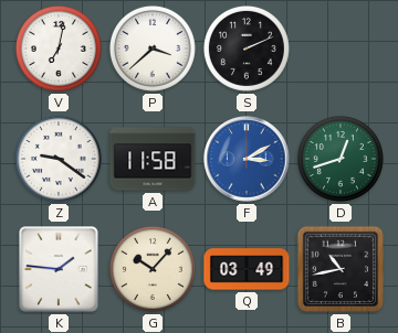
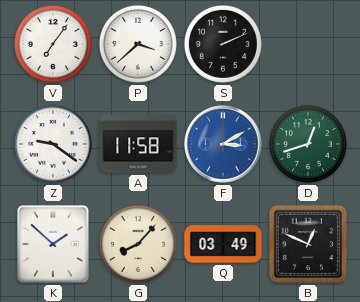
V: 7:02 -> 7:06
K: 1:46 -> 1:52
G: 10:07 -> 8:07
B: 10:43 -> 12:49
